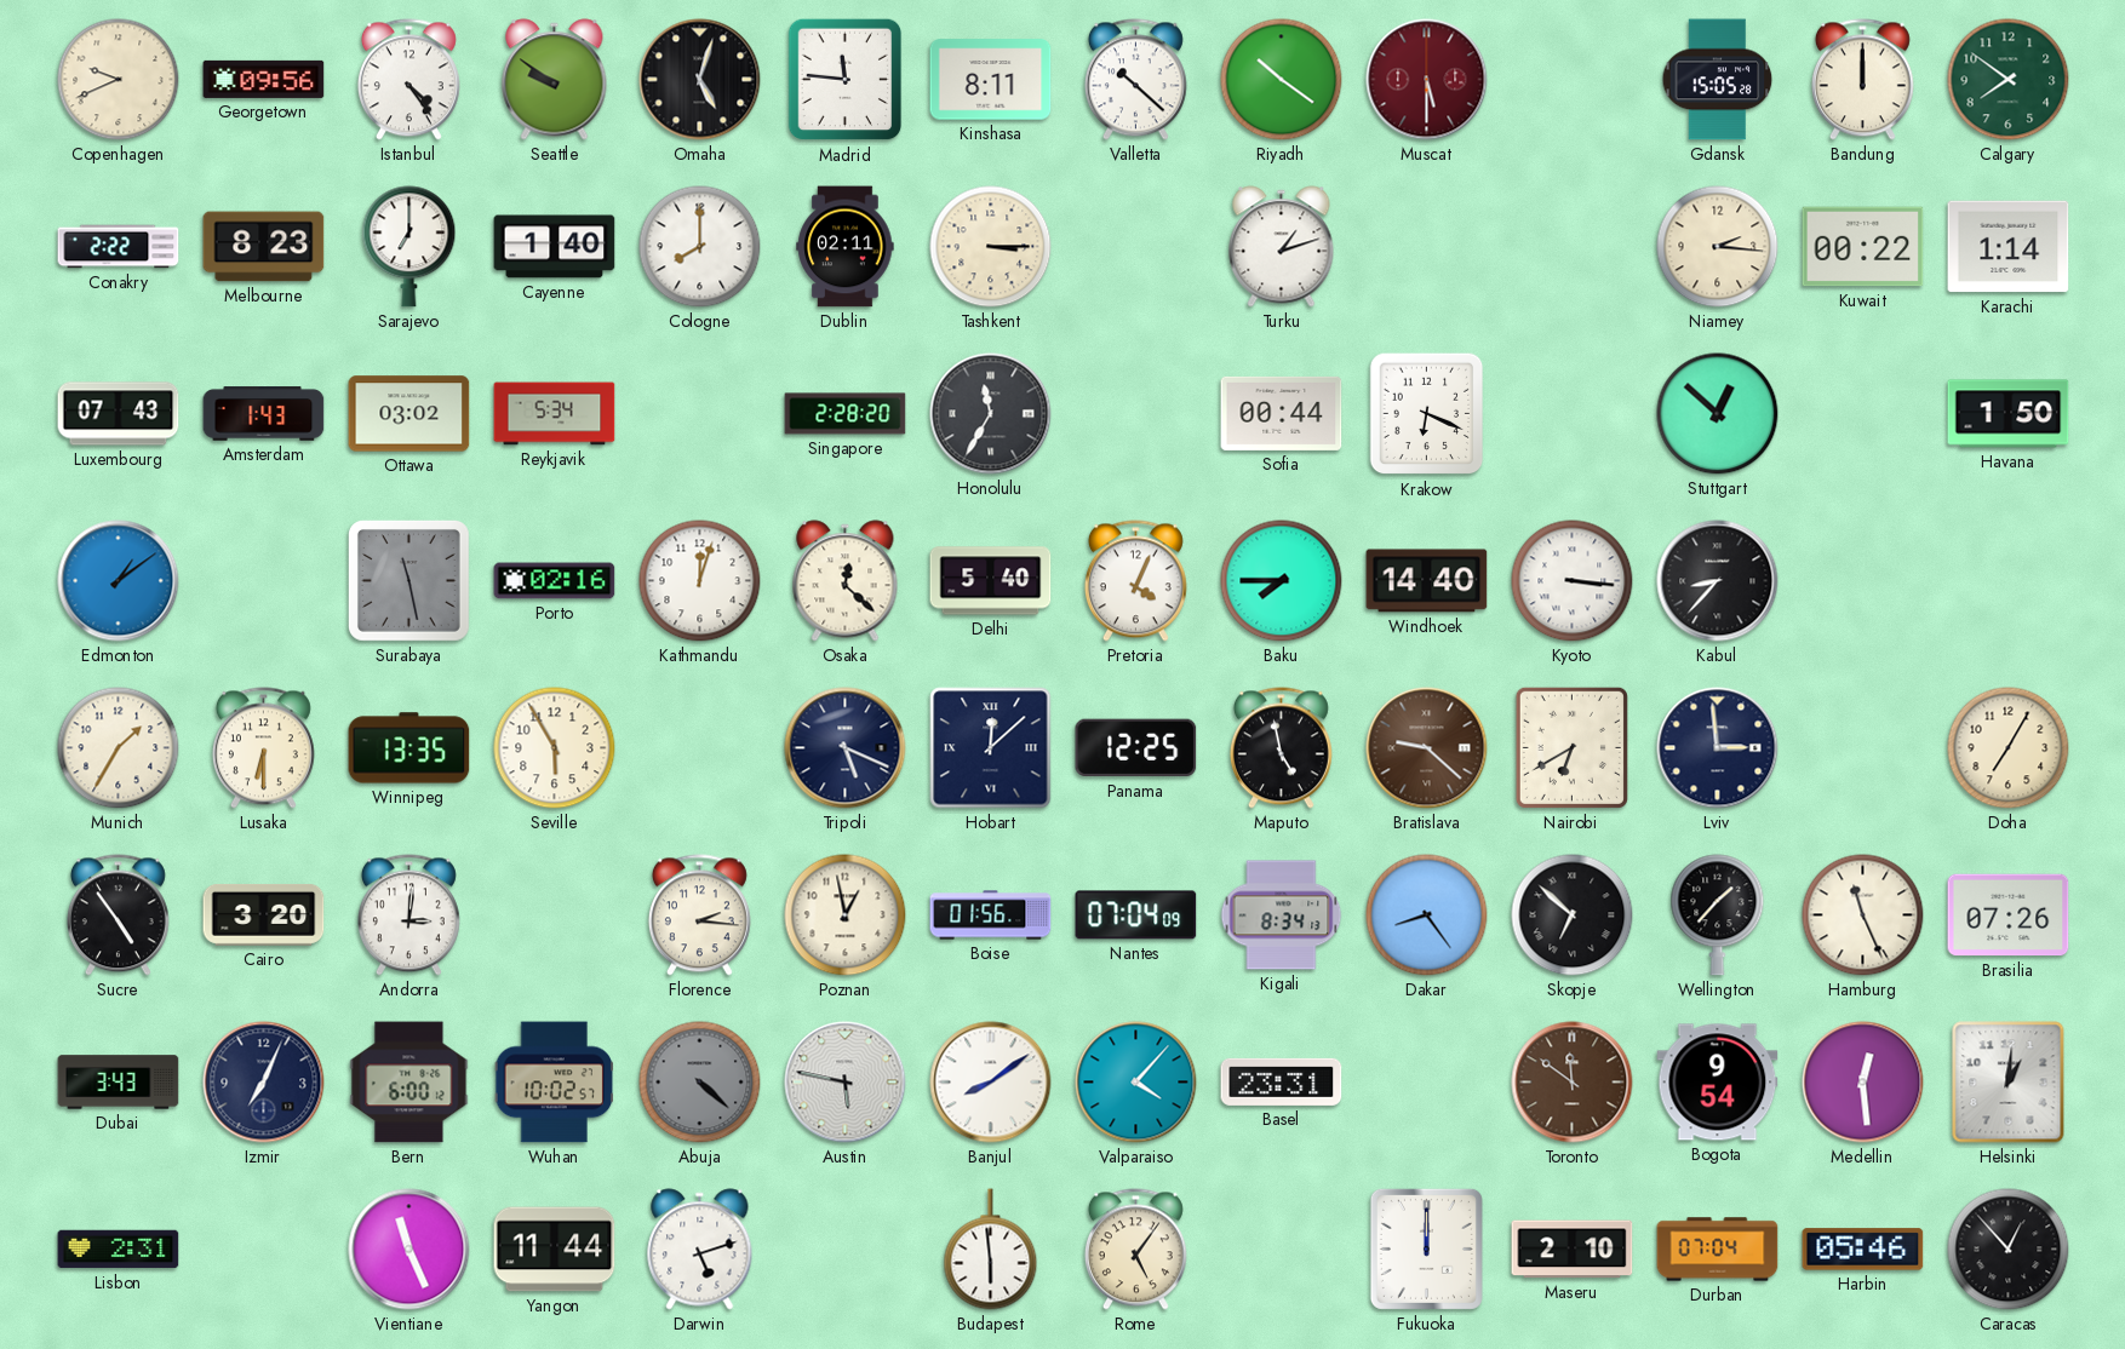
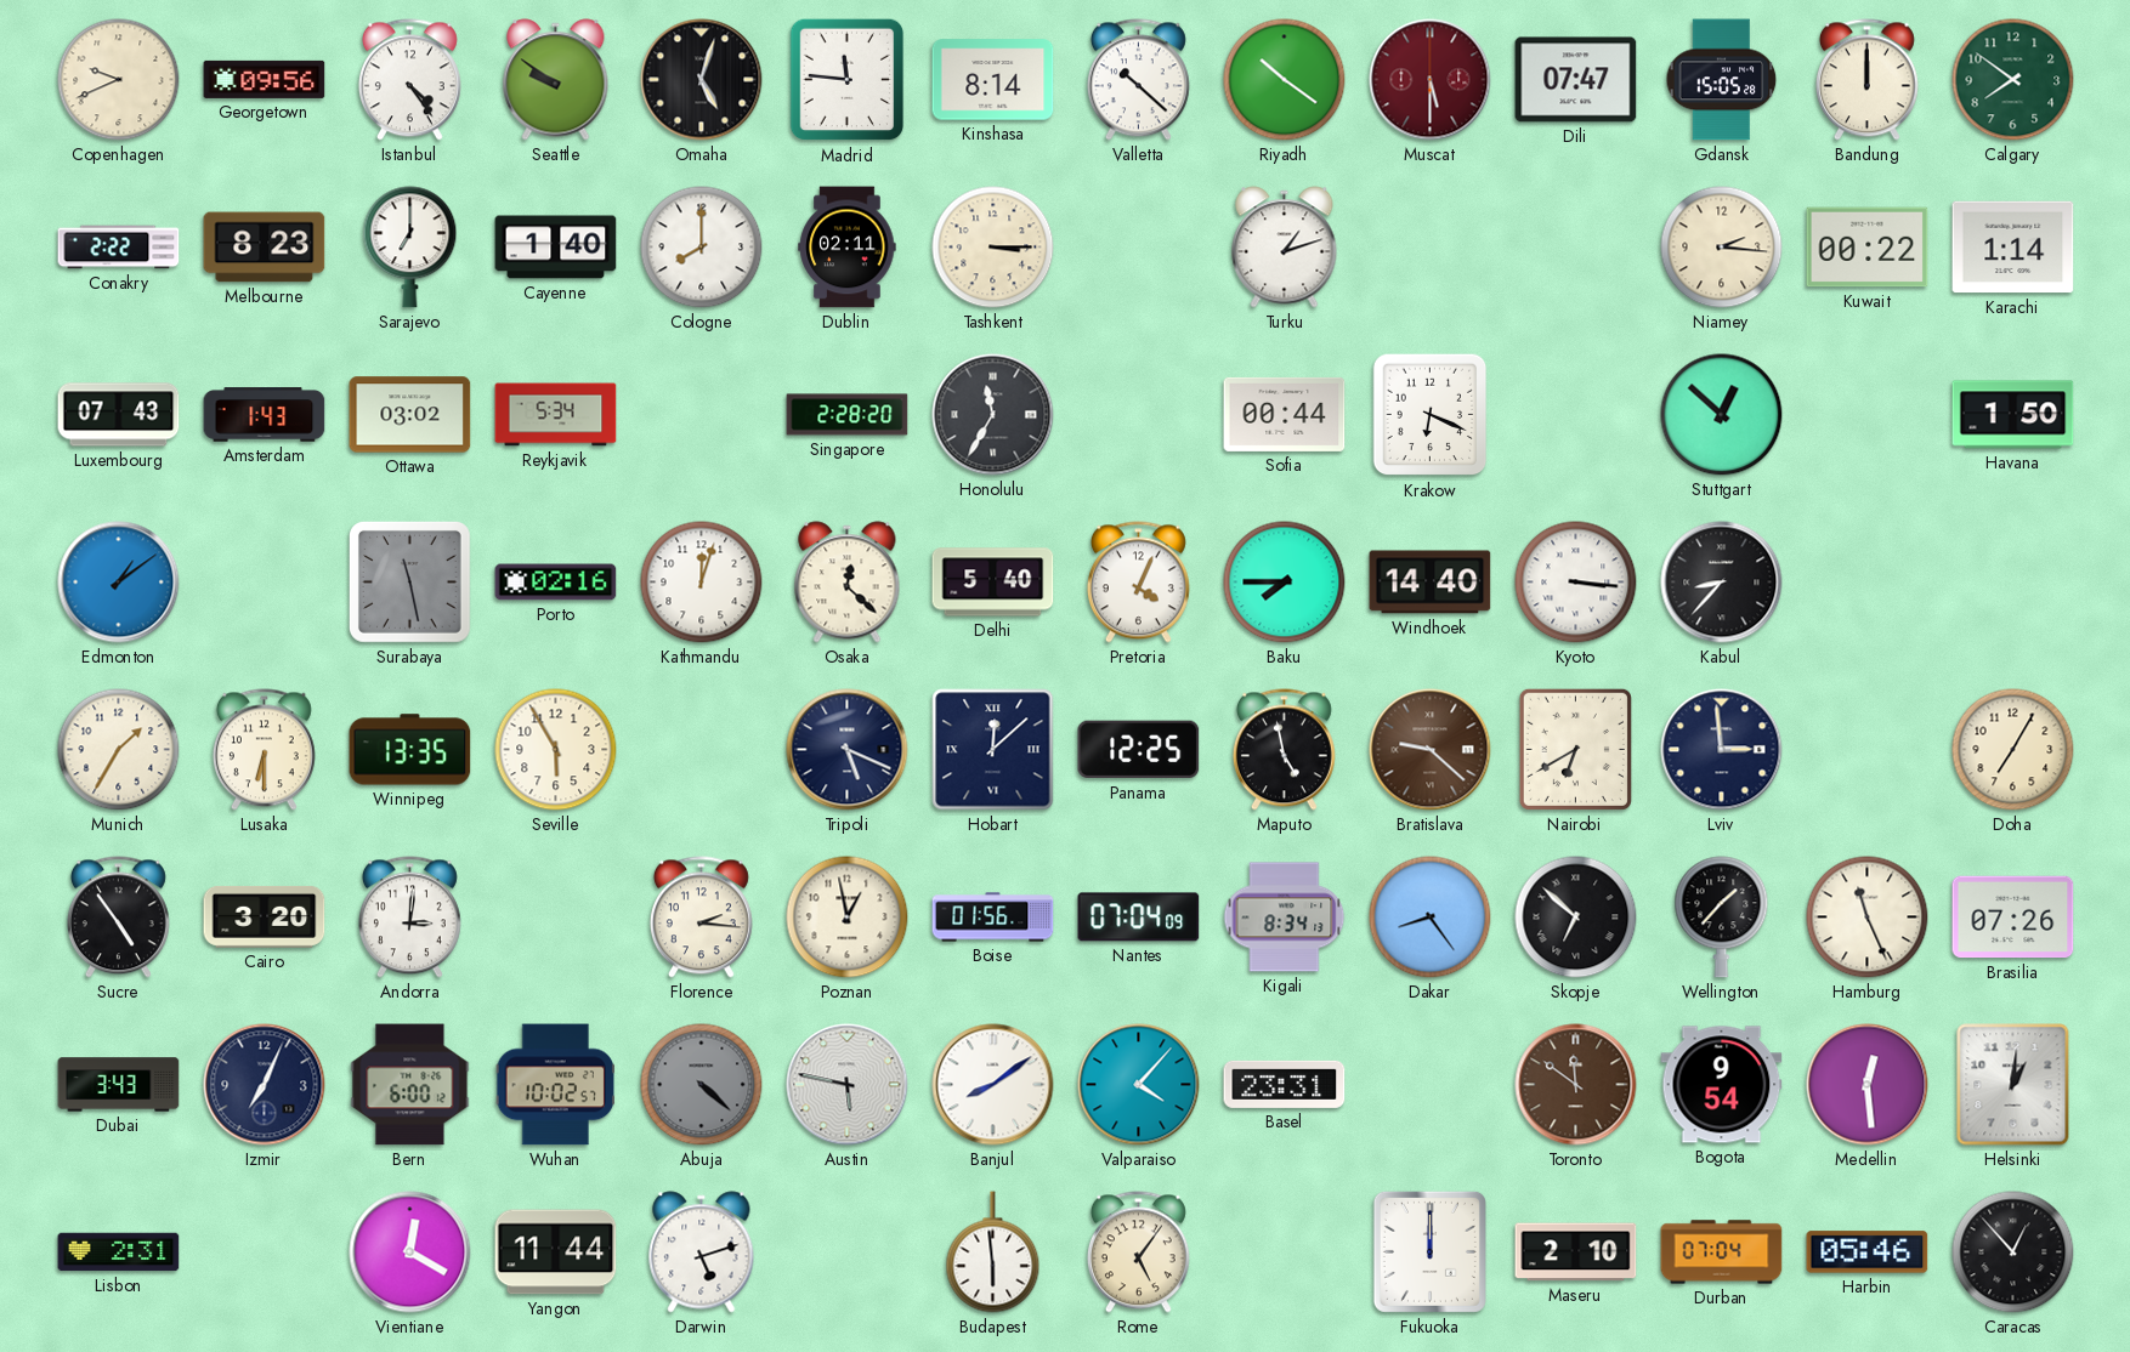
Kinshasa: 8:11 -> 8:14
Dili: none -> 07:47
Vientiane: 11:26 -> 12:20
